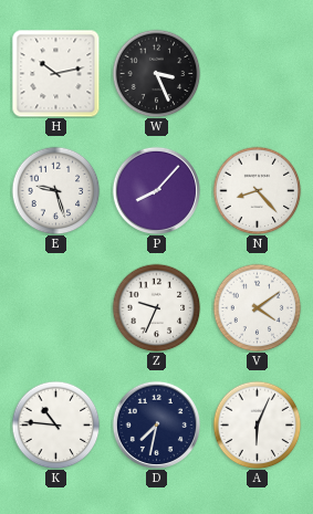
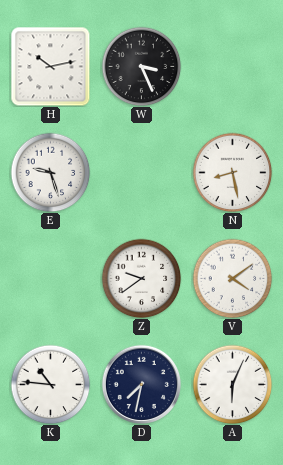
P: 8:07 -> none
N: 8:23 -> 8:28
Z: 9:34 -> 9:39
